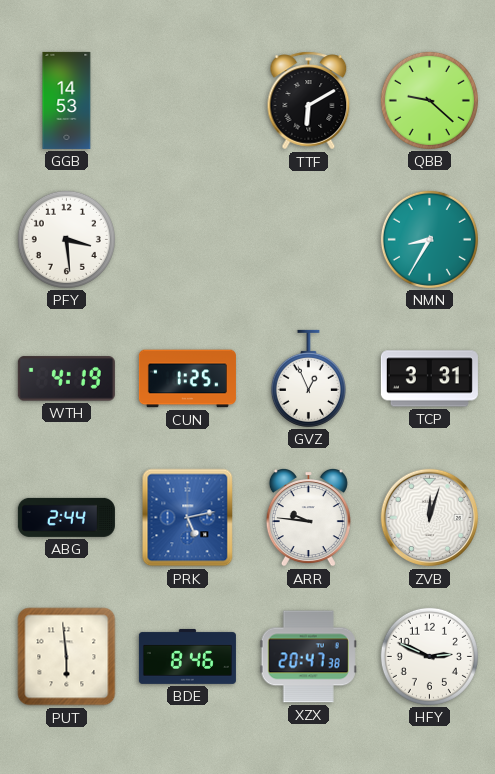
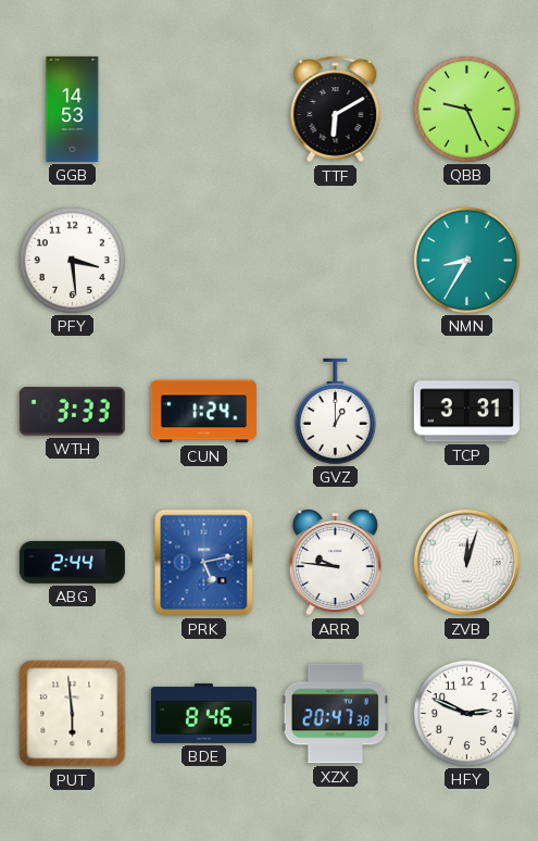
QBB: 9:22 -> 9:26
WTH: 4:19 -> 3:33
CUN: 1:25 -> 1:24
GVZ: 12:56 -> 1:00
